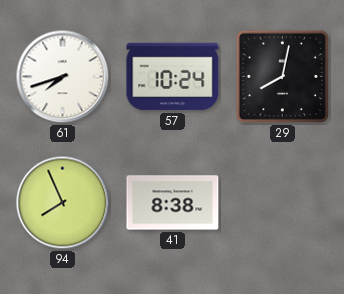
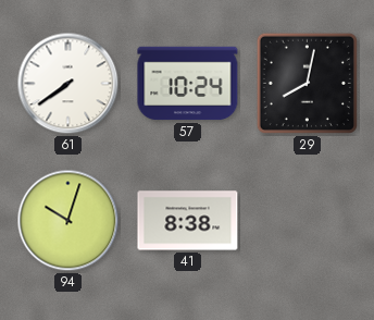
61: 7:42 -> 7:39
94: 7:56 -> 10:03
